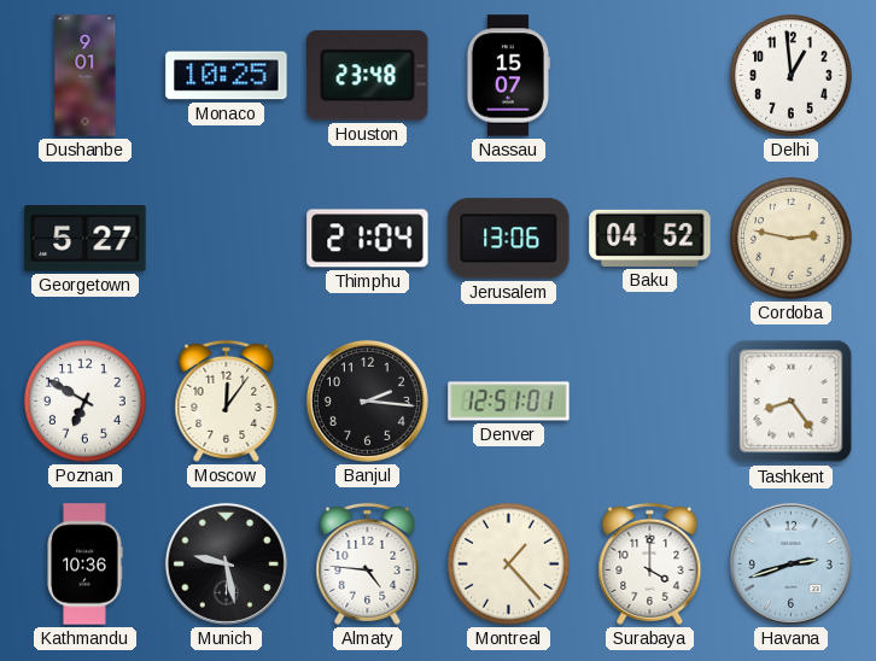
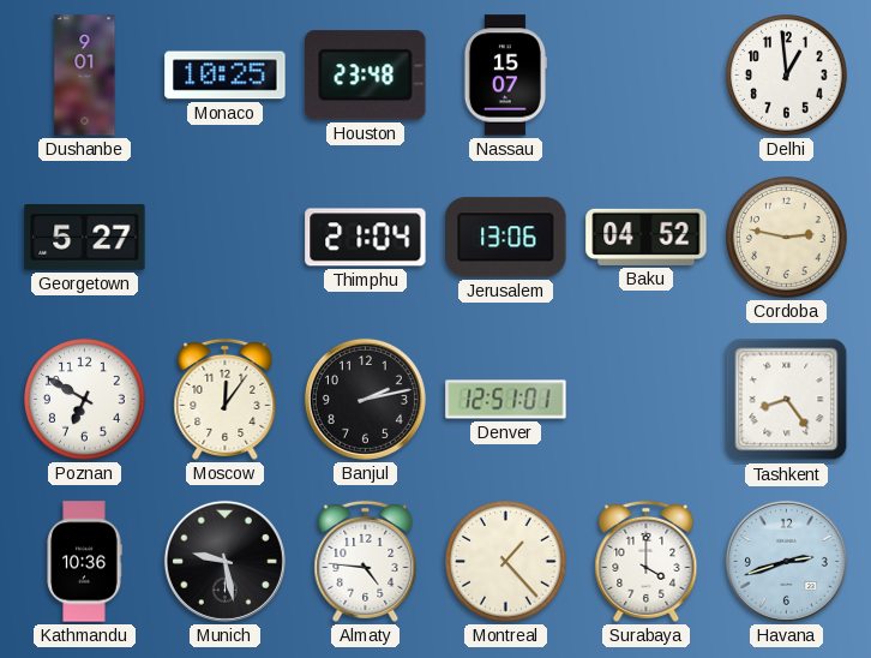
Banjul: 2:16 -> 2:13
